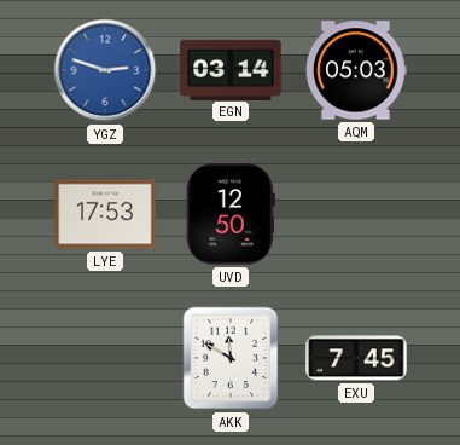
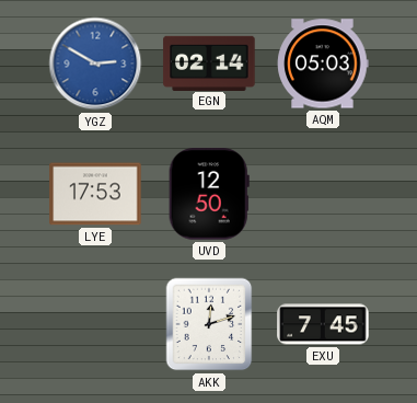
YGZ: 2:48 -> 2:50
EGN: 03:14 -> 02:14
AKK: 11:50 -> 12:12
